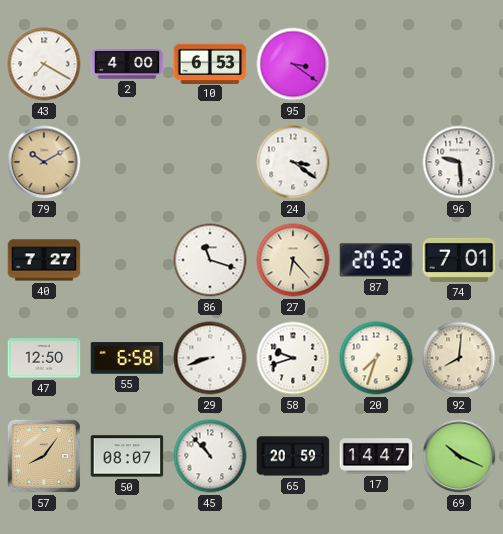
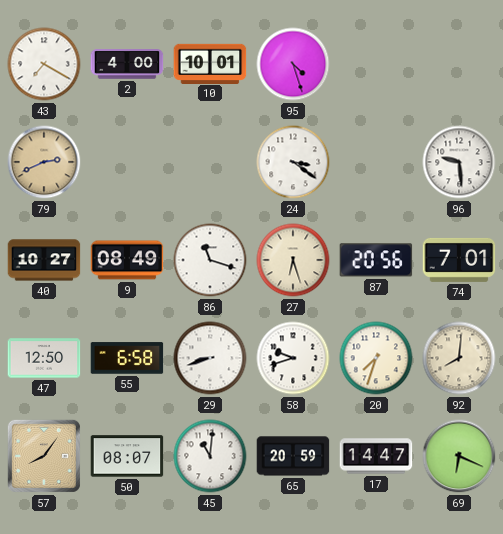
10: 6:53 -> 10:01
95: 3:21 -> 4:27
79: 10:10 -> 2:41
40: 7:27 -> 10:27
9: none -> 08:49
27: 6:23 -> 6:27
87: 20:52 -> 20:56
45: 10:53 -> 11:01
69: 10:19 -> 6:19
